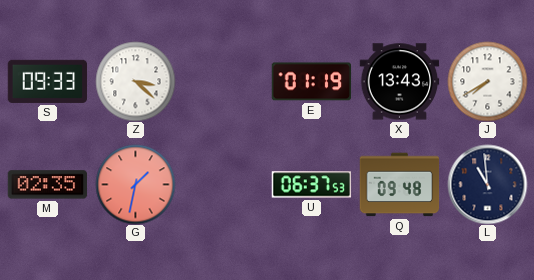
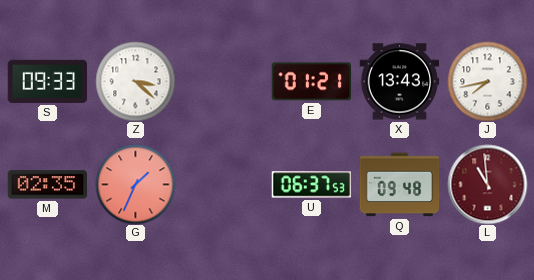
E: 01:19 -> 01:21
J: 7:40 -> 7:43
G: 1:32 -> 1:34
L dial: navy -> burgundy
